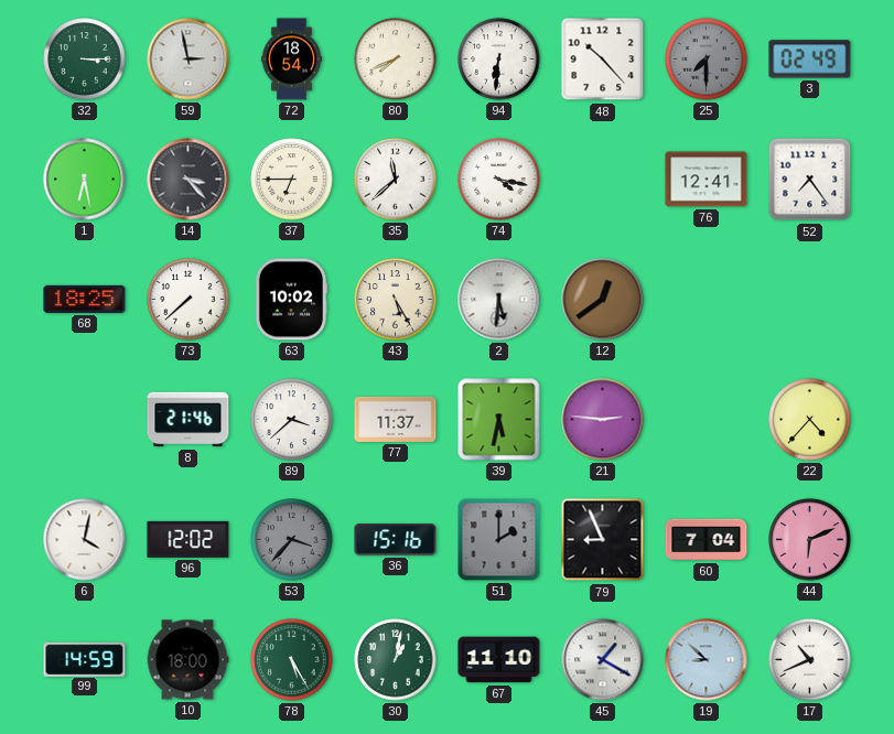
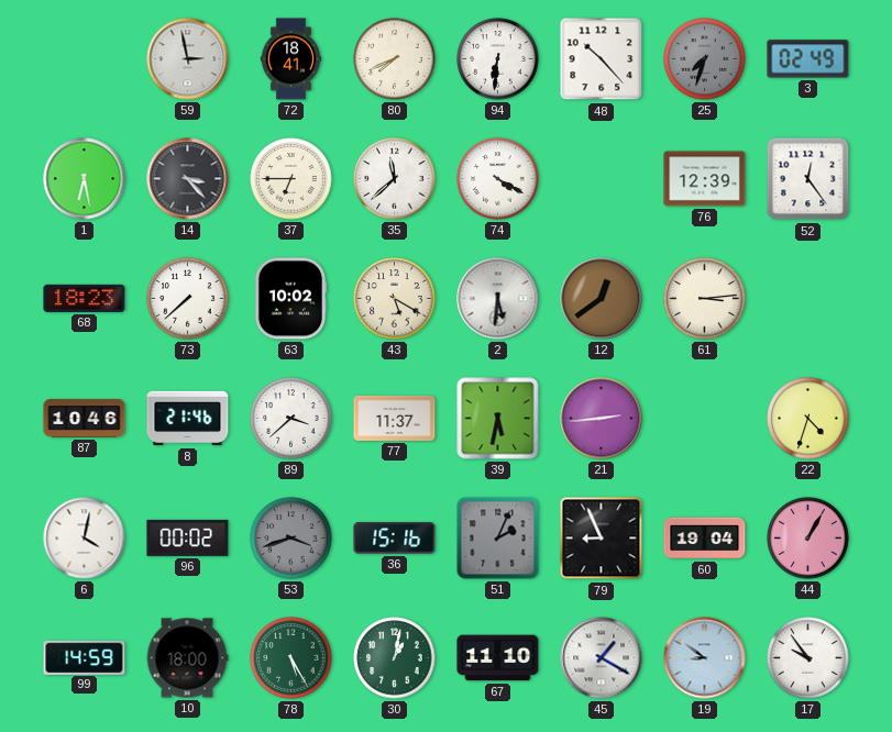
32: 3:15 -> none
72: 18:54 -> 18:41
25: 7:30 -> 7:33
74: 4:17 -> 4:20
76: 12:41 -> 12:39
52: 7:24 -> 12:24
68: 18:25 -> 18:23
43: 5:25 -> 5:20
61: none -> 3:14
87: none -> 10:46
21: 2:46 -> 2:44
22: 4:37 -> 4:33
96: 12:02 -> 00:02
53: 3:37 -> 3:42
51: 2:00 -> 2:04
60: 7:04 -> 19:04
44: 6:11 -> 1:05
19: 8:52 -> 8:51
17: 10:41 -> 9:54
